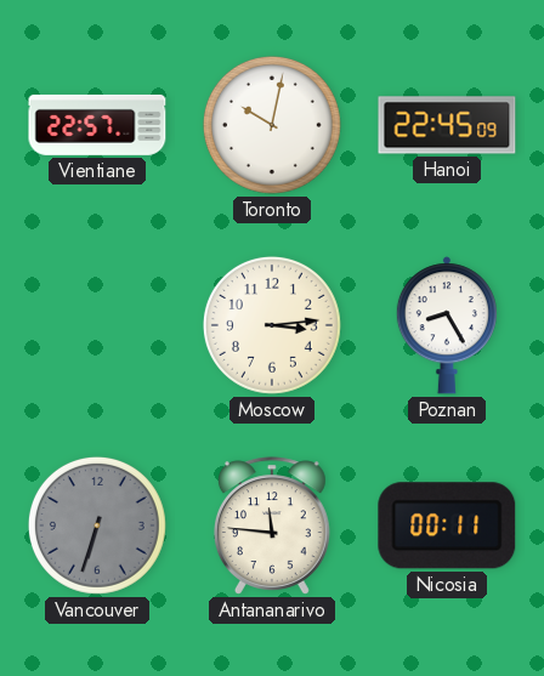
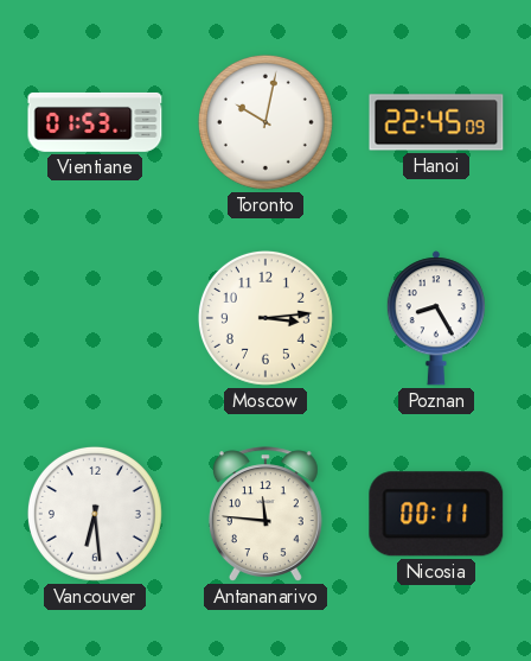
Vientiane: 22:57 -> 01:53
Vancouver: 6:33 -> 6:29
Vancouver dial: grey -> white
